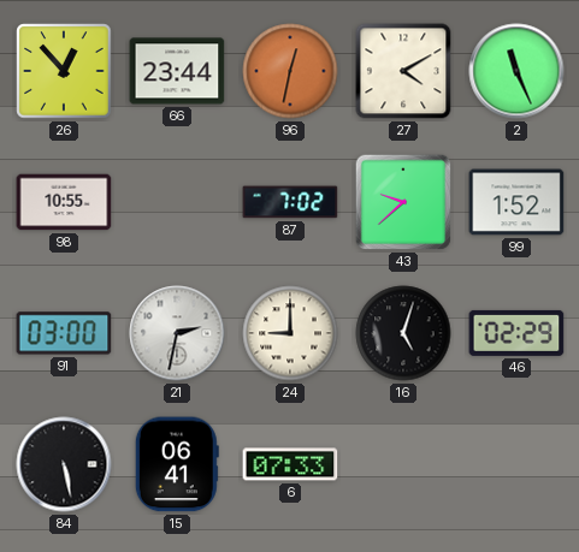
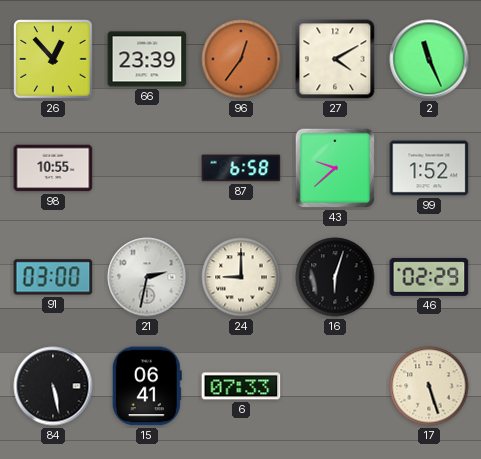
66: 23:44 -> 23:39
96: 12:32 -> 12:36
87: 7:02 -> 6:58
16: 5:03 -> 6:03
17: none -> 5:27
